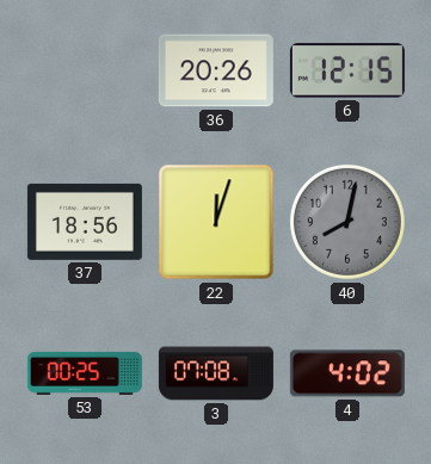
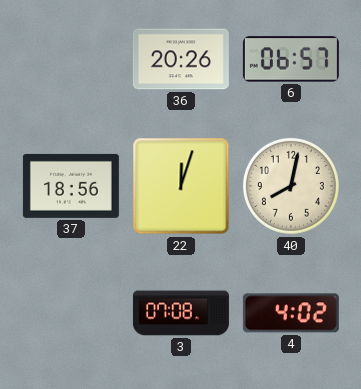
6: 12:15 -> 06:57
40 dial: grey -> cream
53: 00:25 -> none
